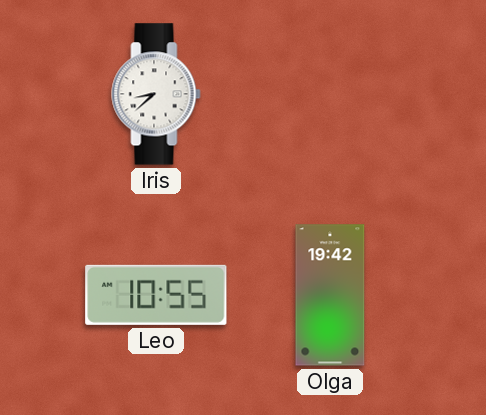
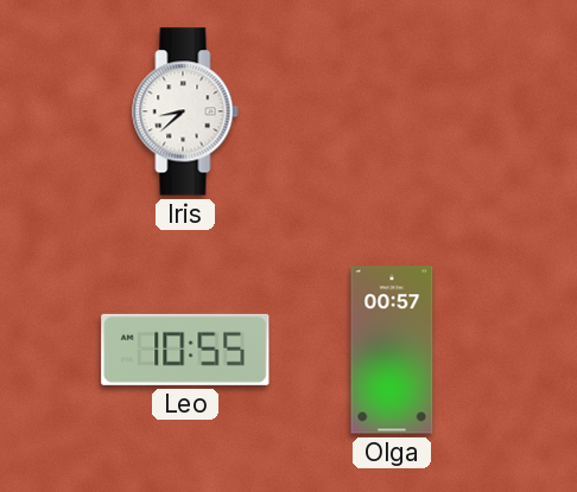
Olga: 19:42 -> 00:57
